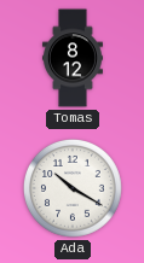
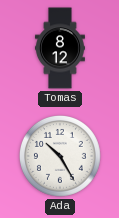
Ada: 10:20 -> 10:25
